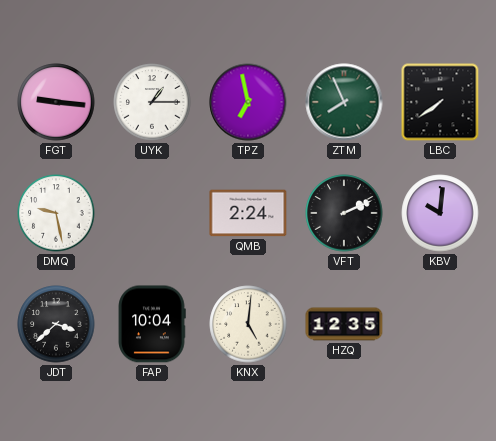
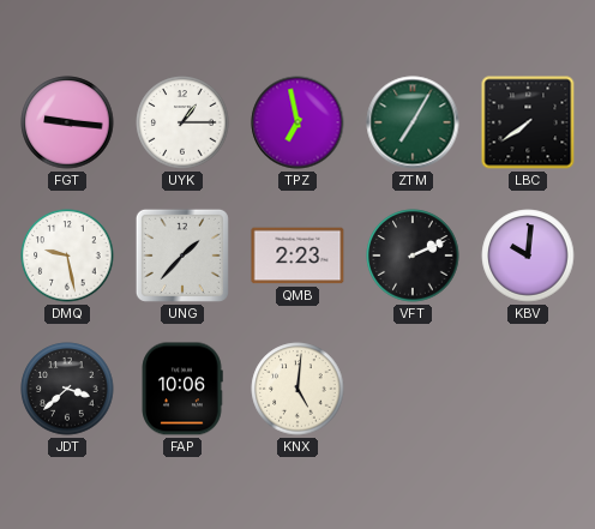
ZTM: 7:56 -> 7:05
UNG: none -> 1:37
QMB: 2:24 -> 2:23
FAP: 10:04 -> 10:06
HZQ: 12:35 -> none
